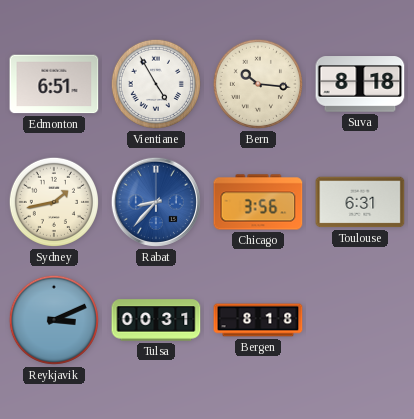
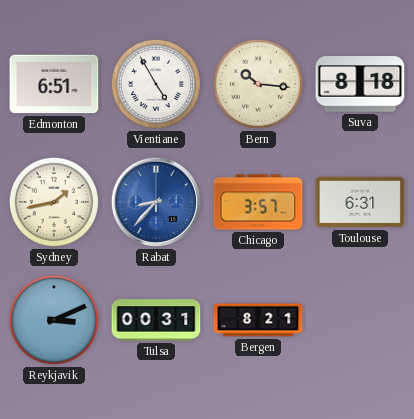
Chicago: 3:56 -> 3:57
Bergen: 8:18 -> 8:21
